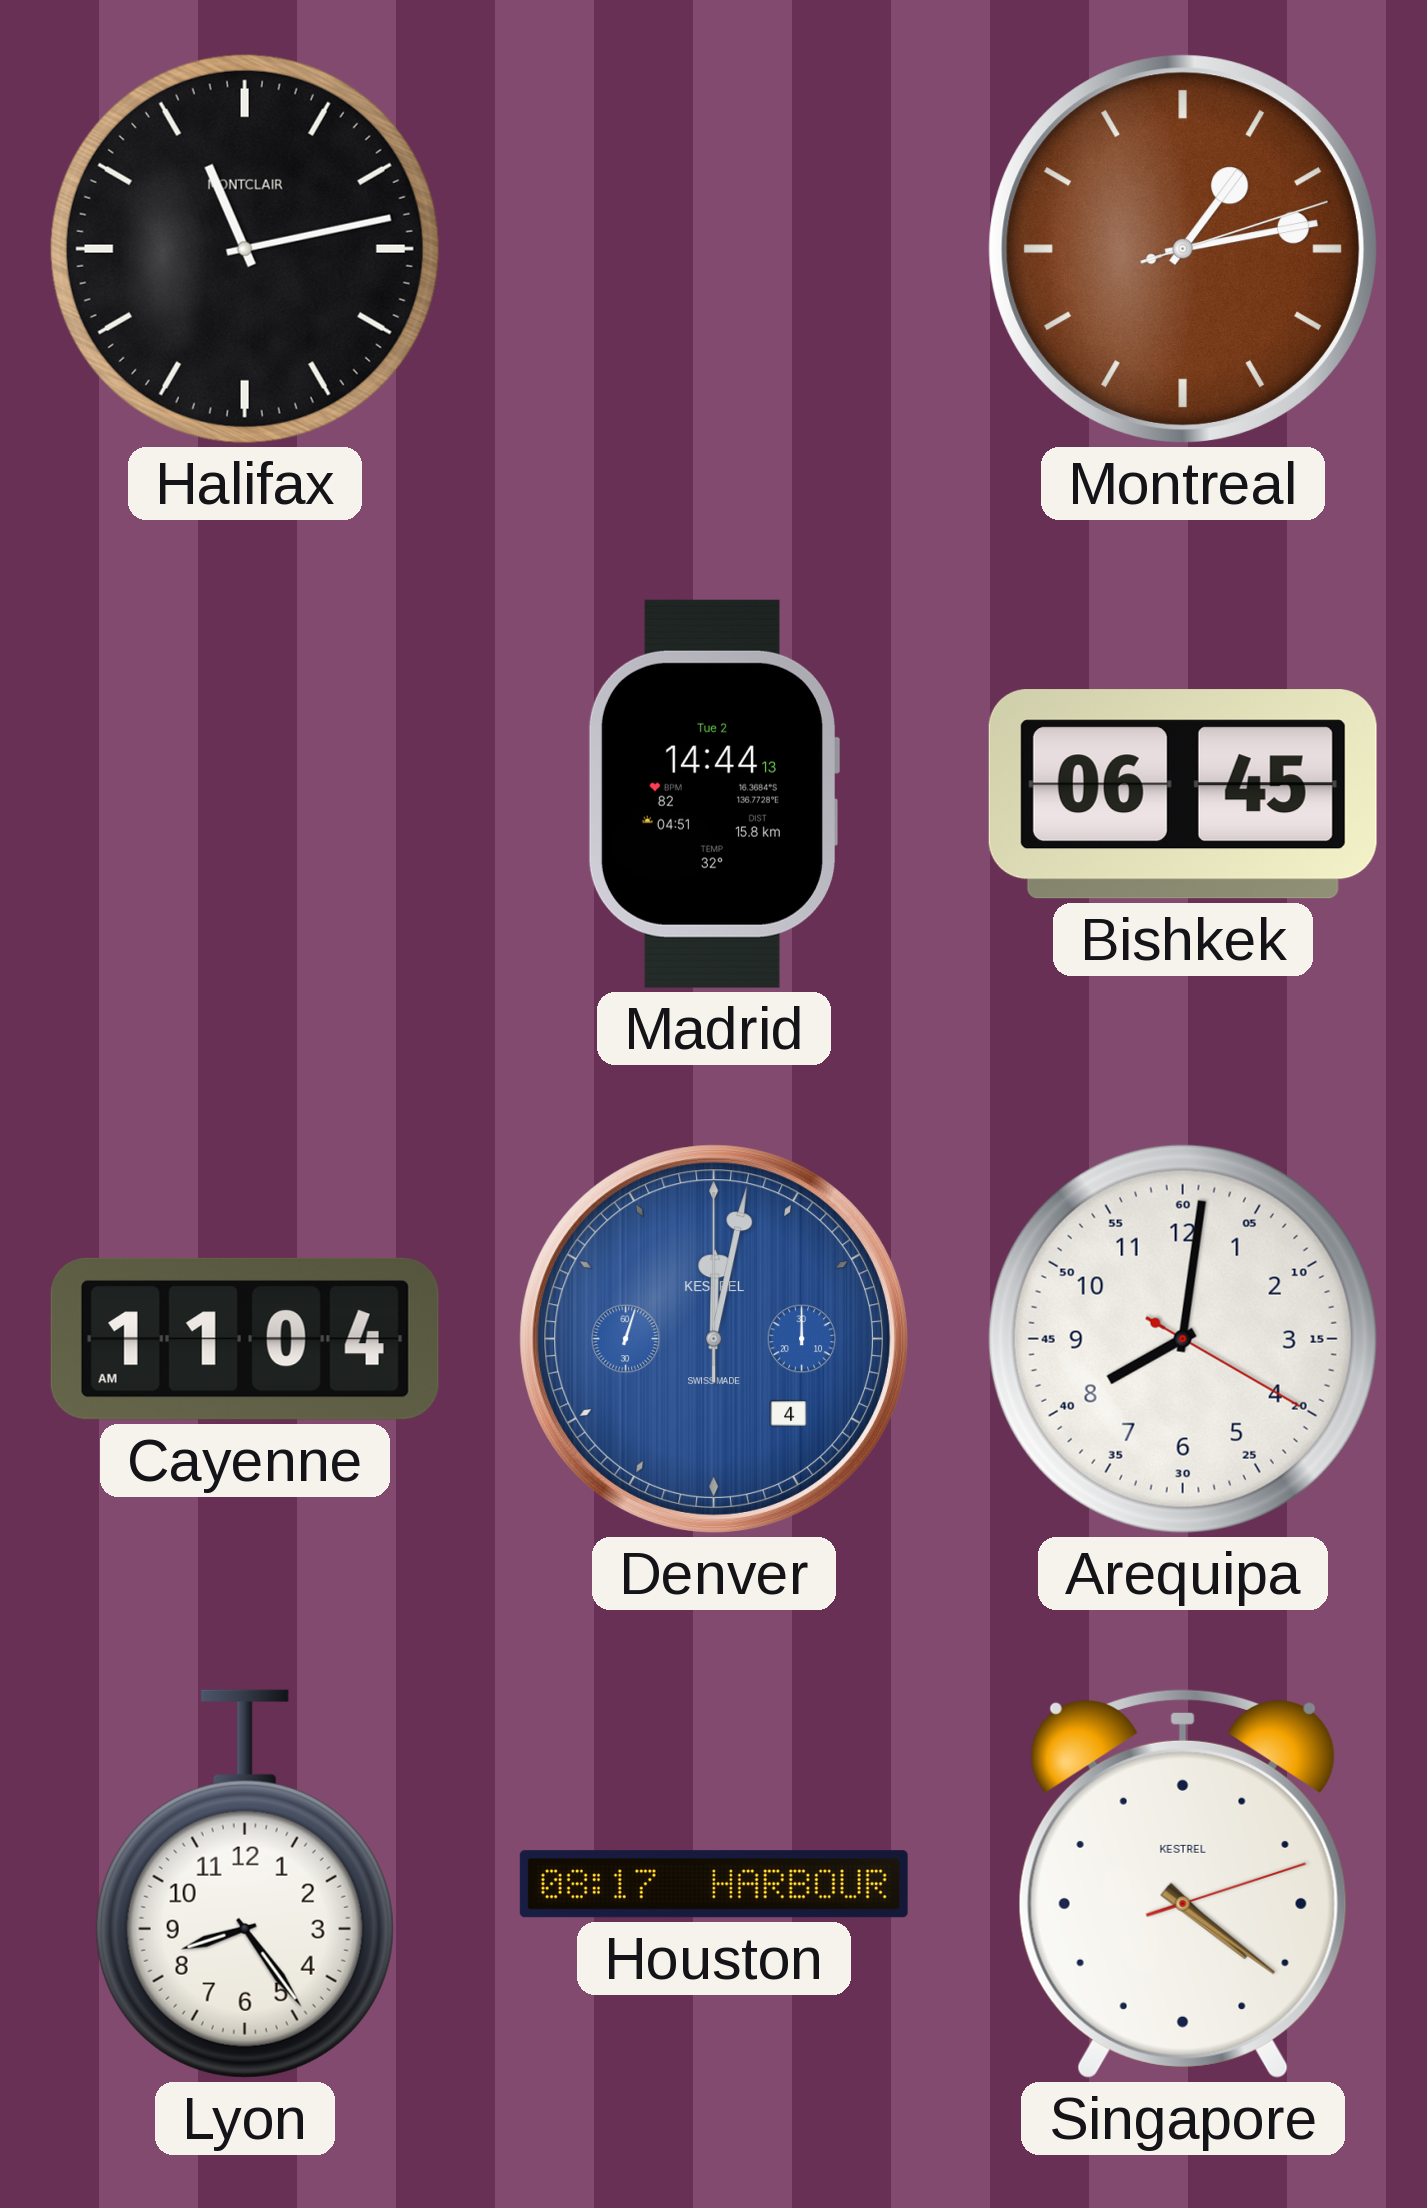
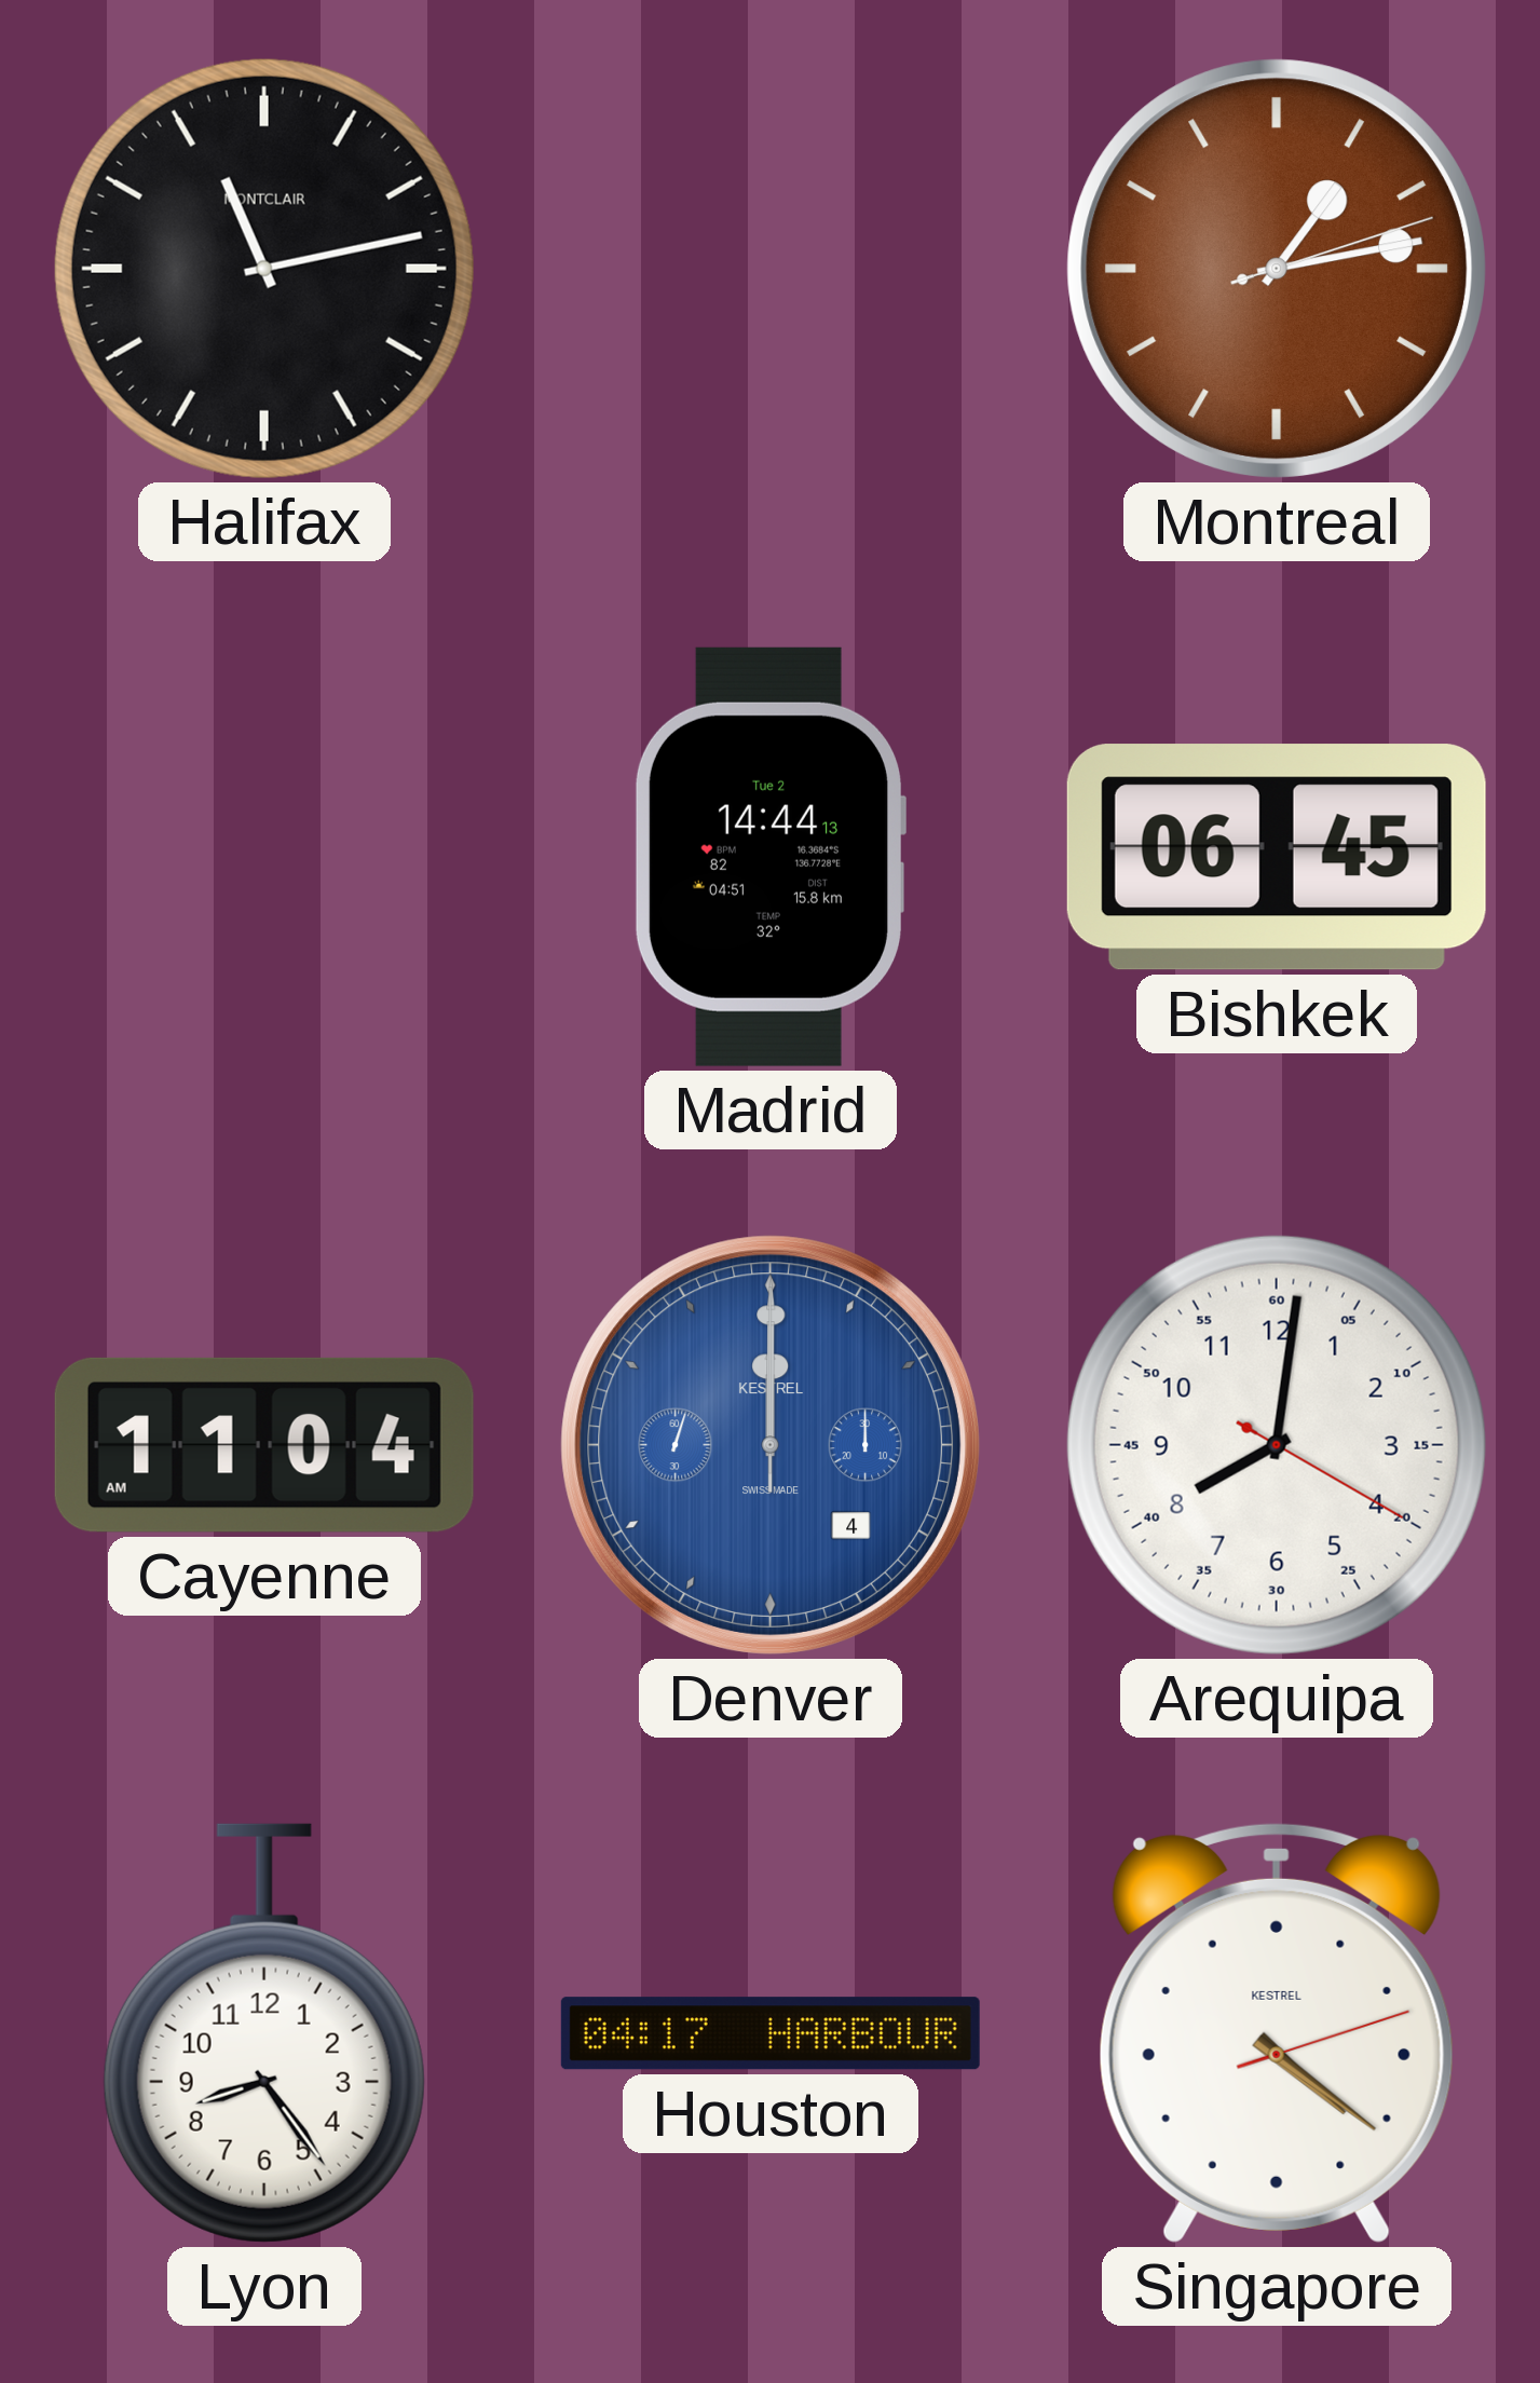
Denver: 12:02 -> 12:00
Houston: 08:17 -> 04:17
